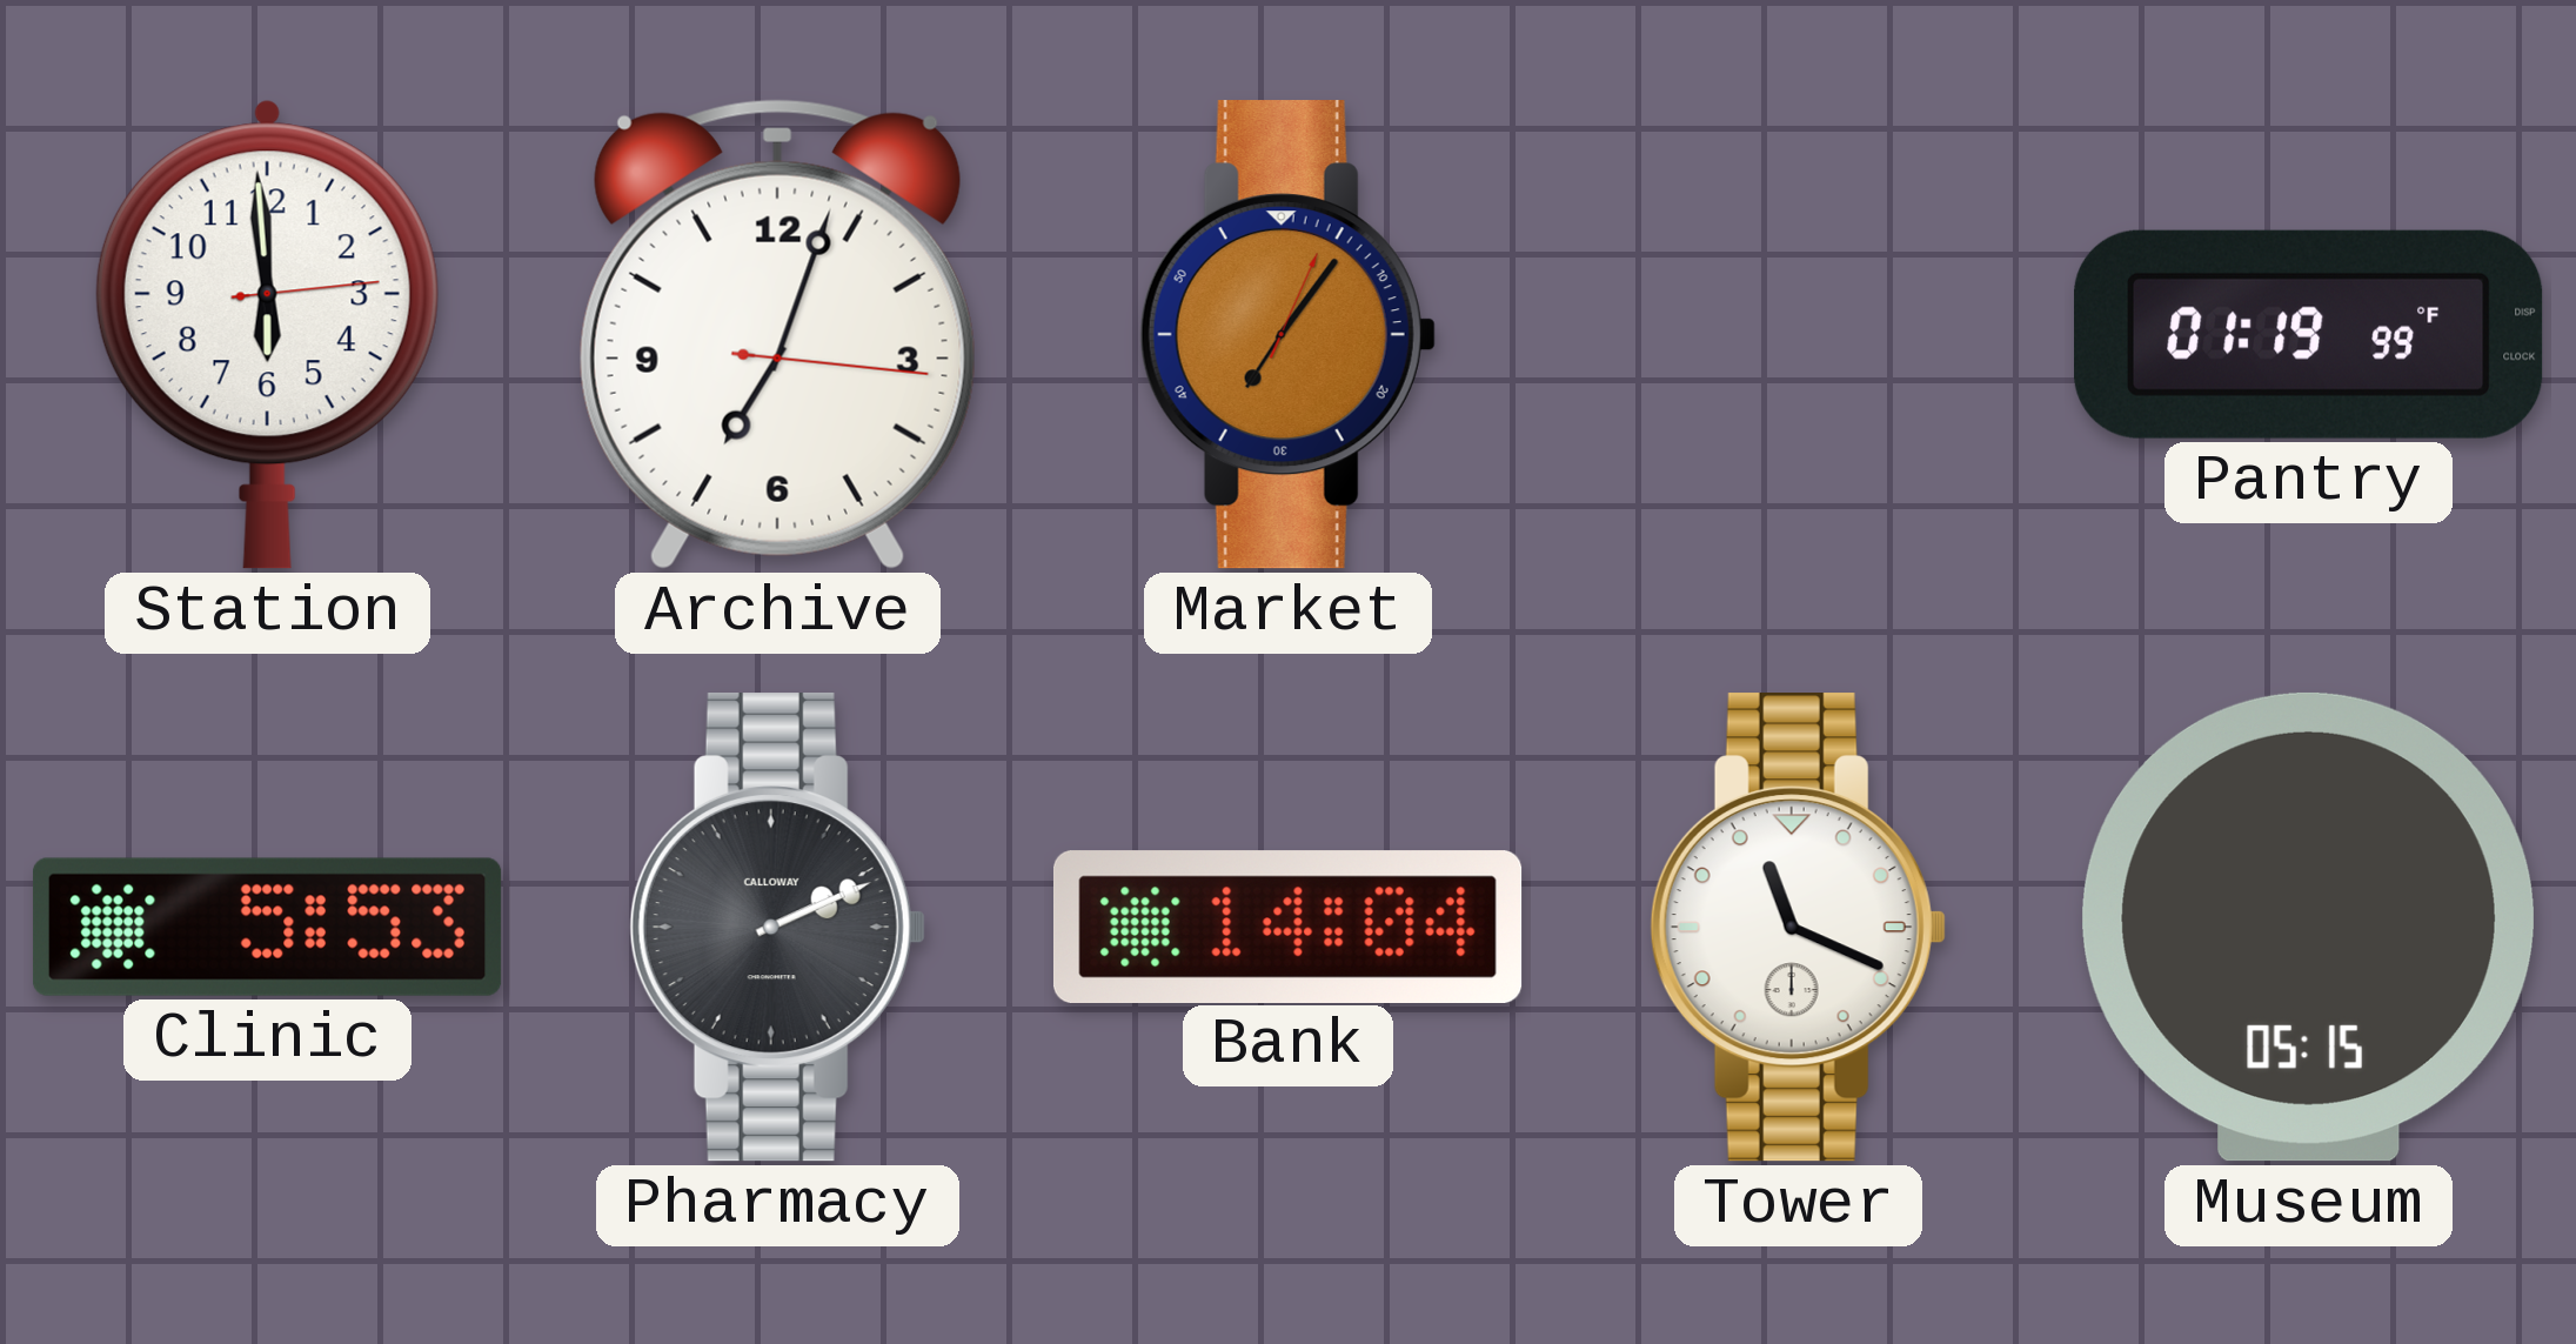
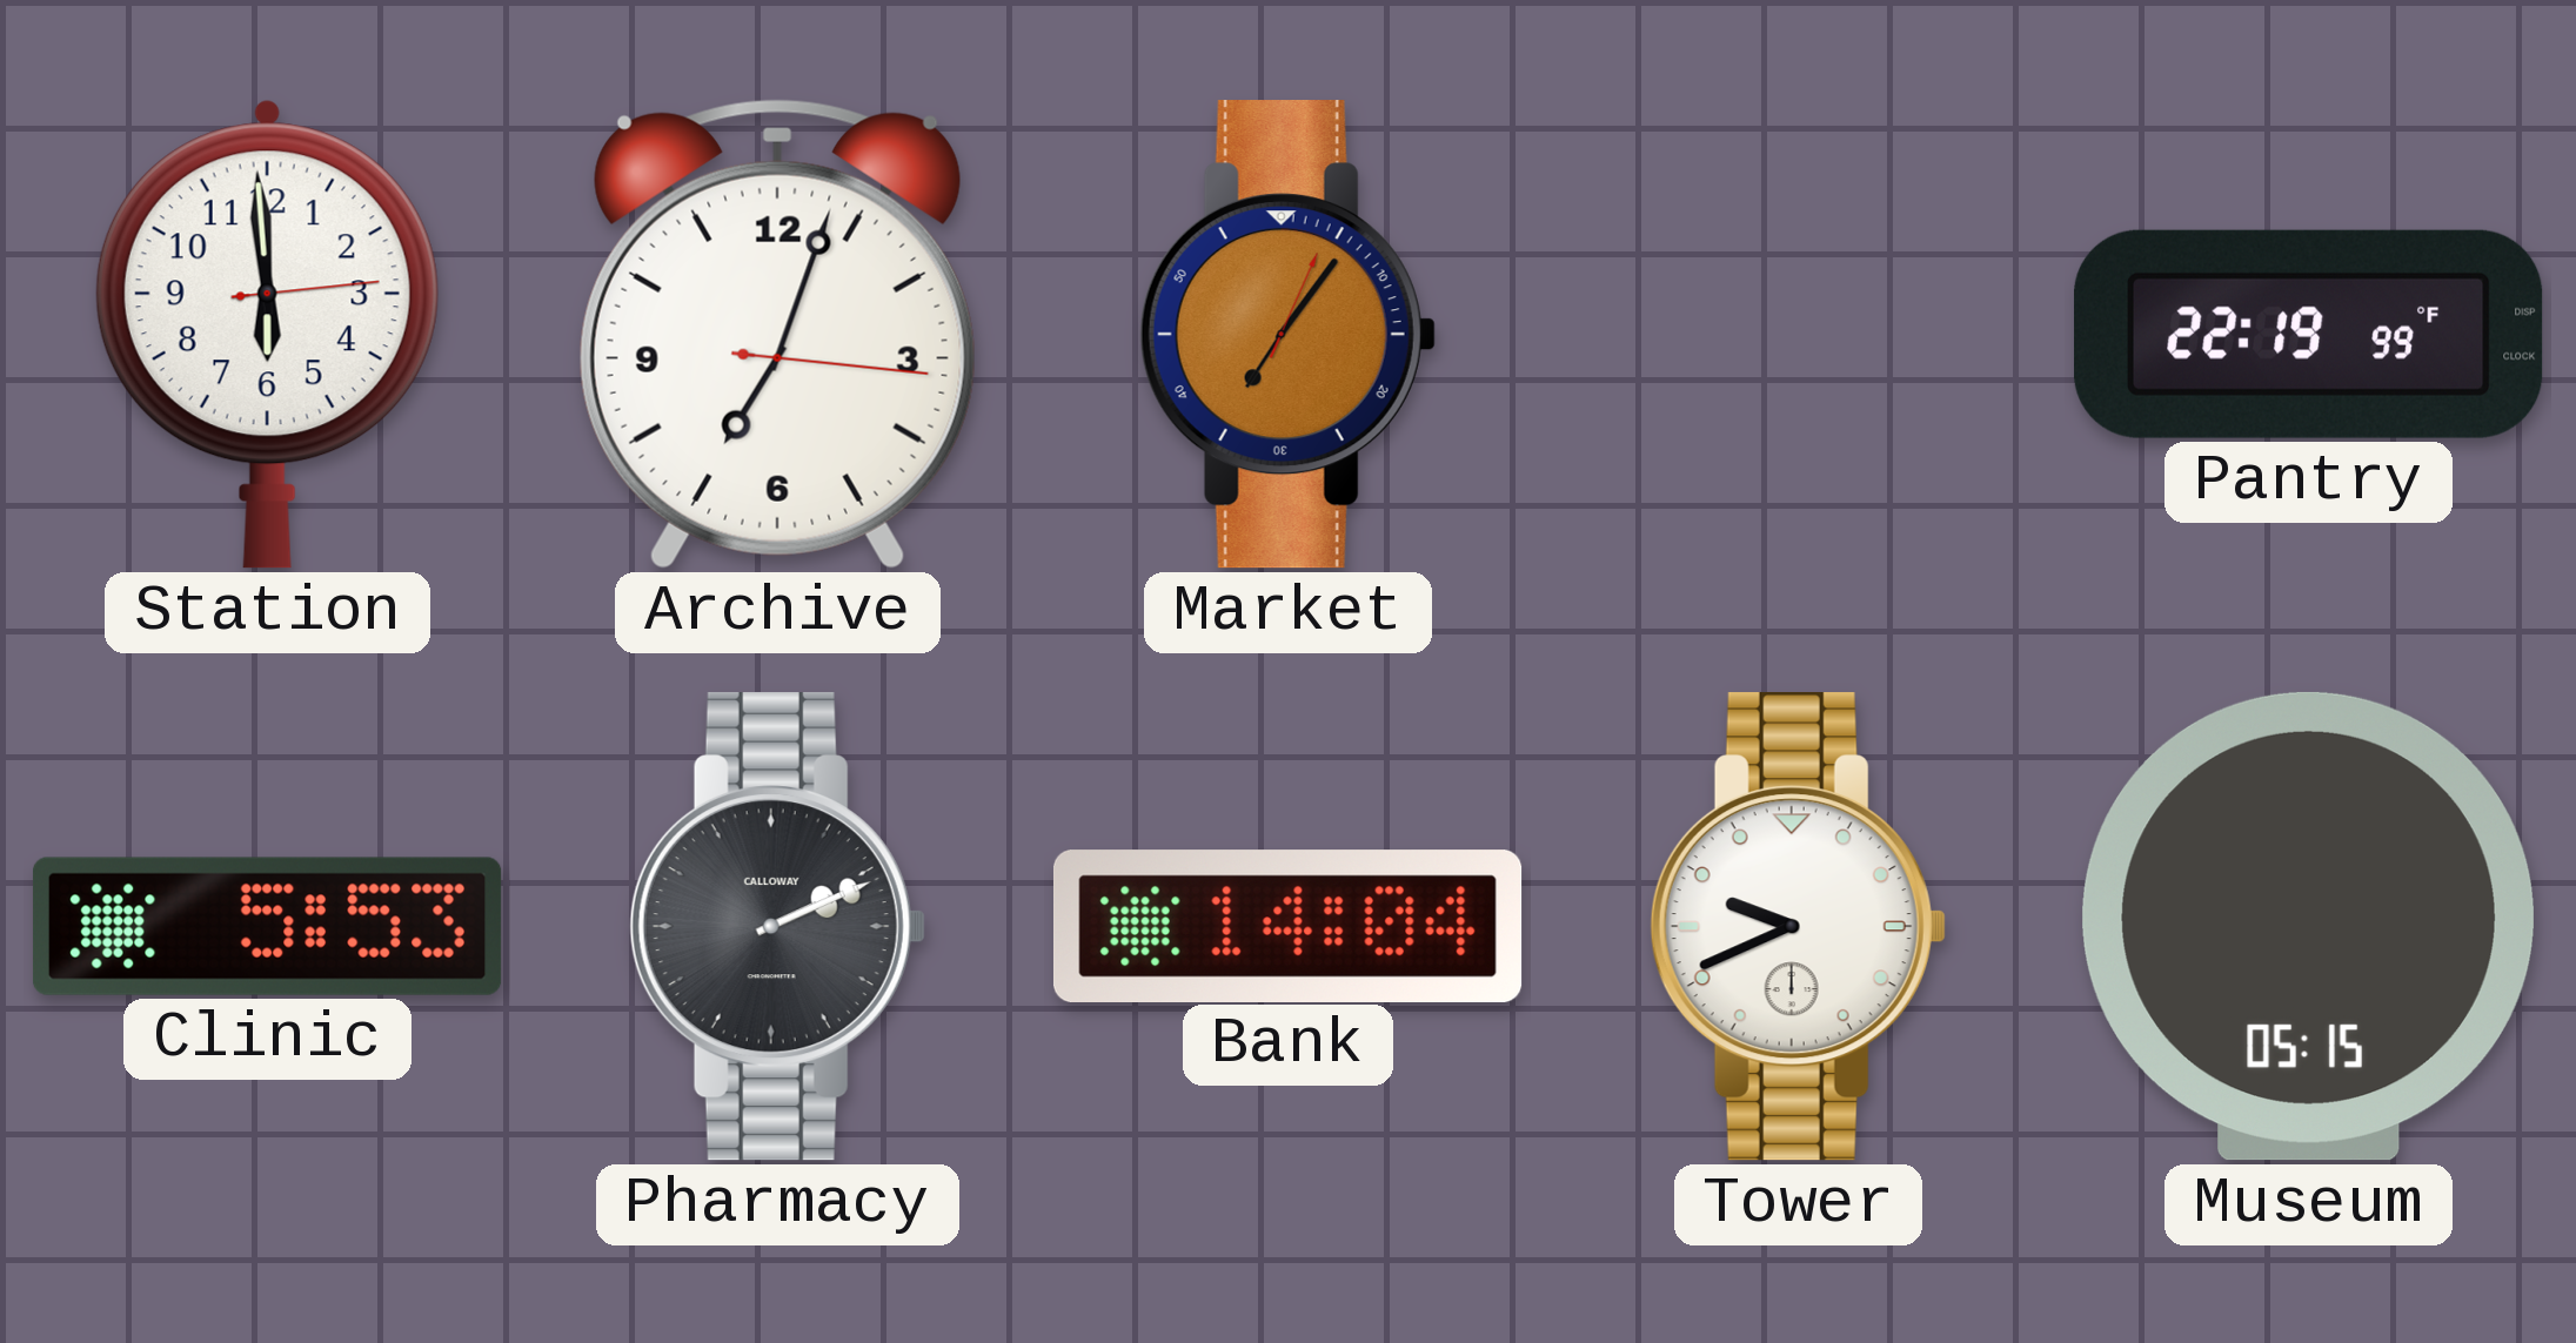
Pantry: 01:19 -> 22:19
Tower: 11:19 -> 9:41
